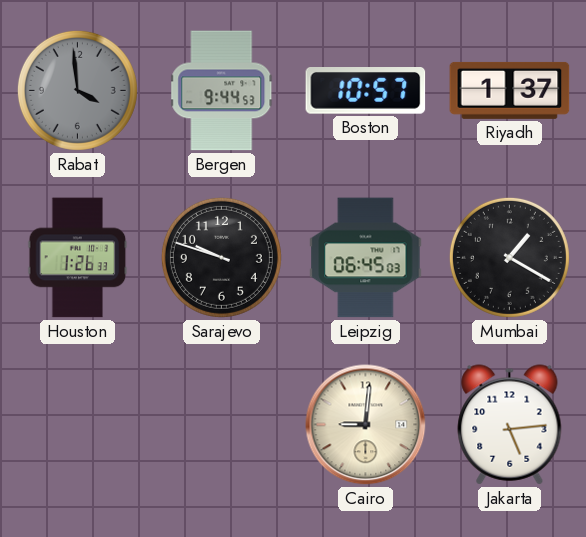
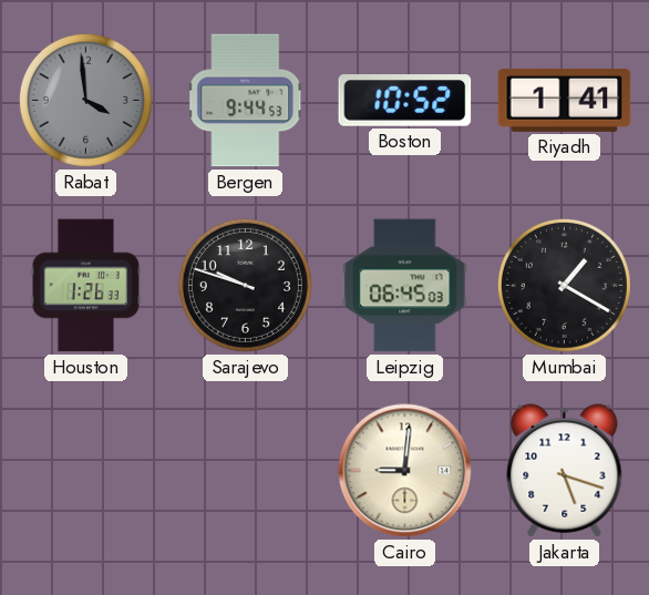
Boston: 10:57 -> 10:52
Riyadh: 1:37 -> 1:41
Jakarta: 5:14 -> 5:18
